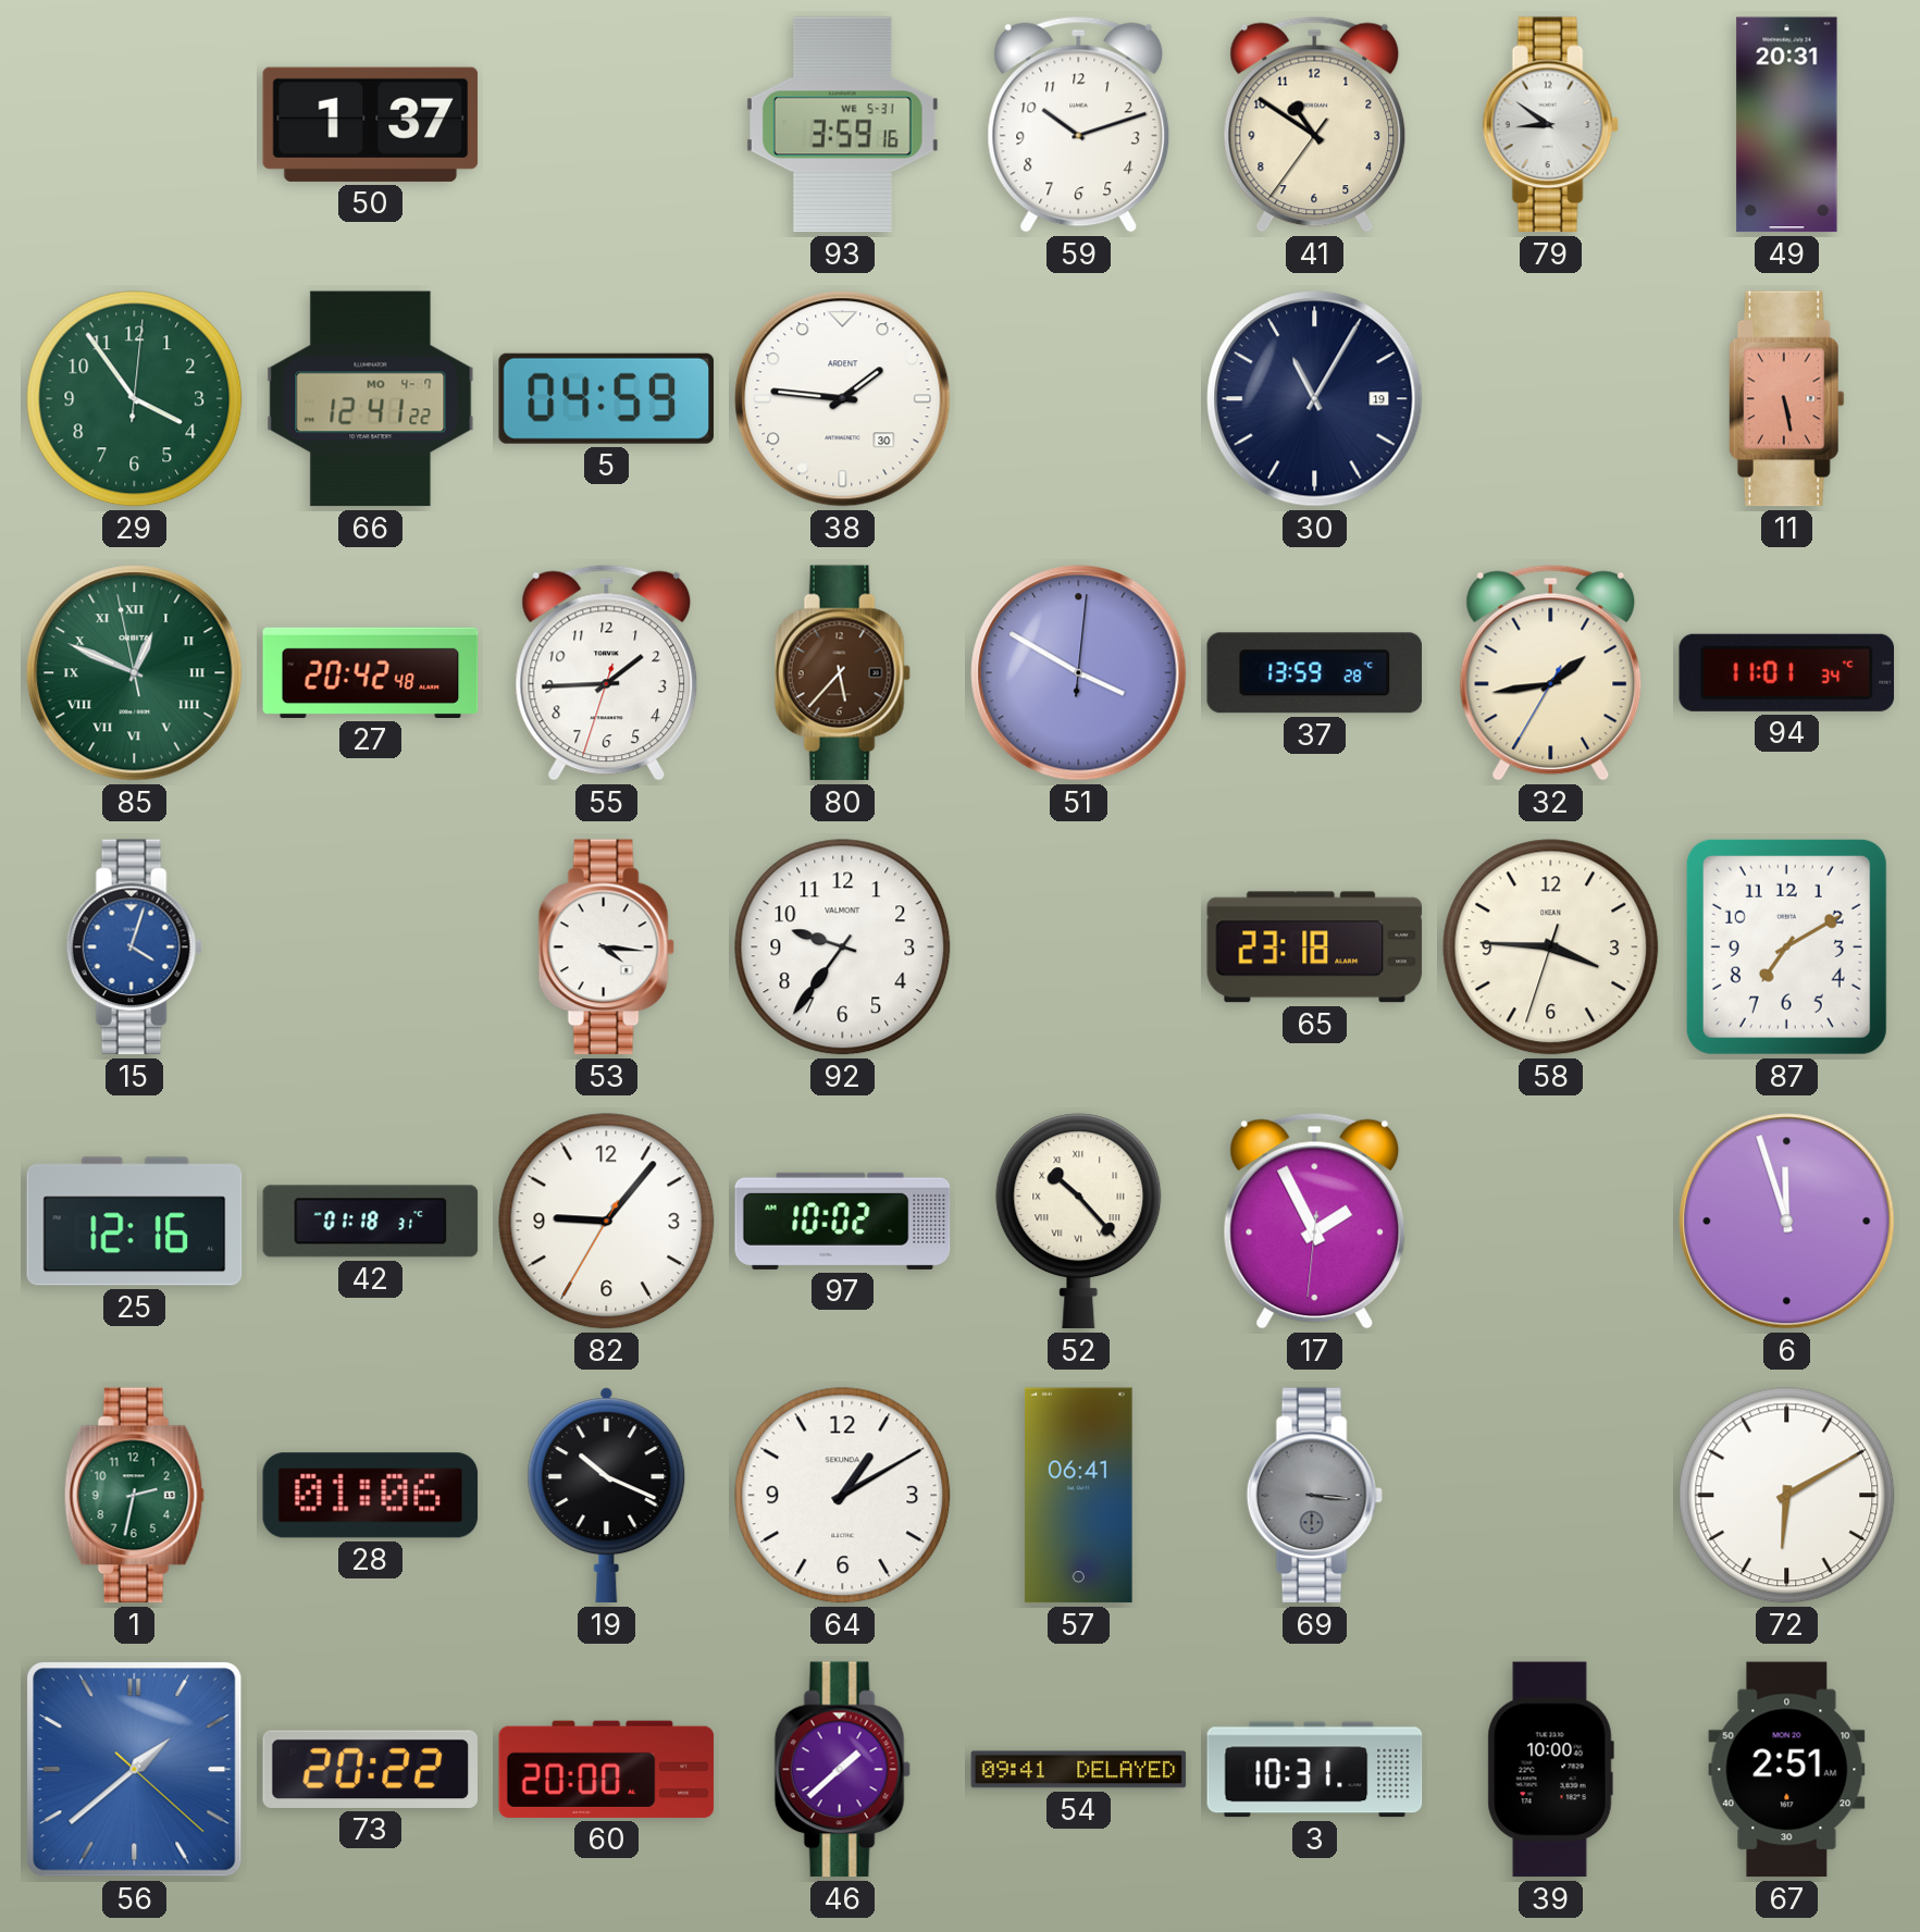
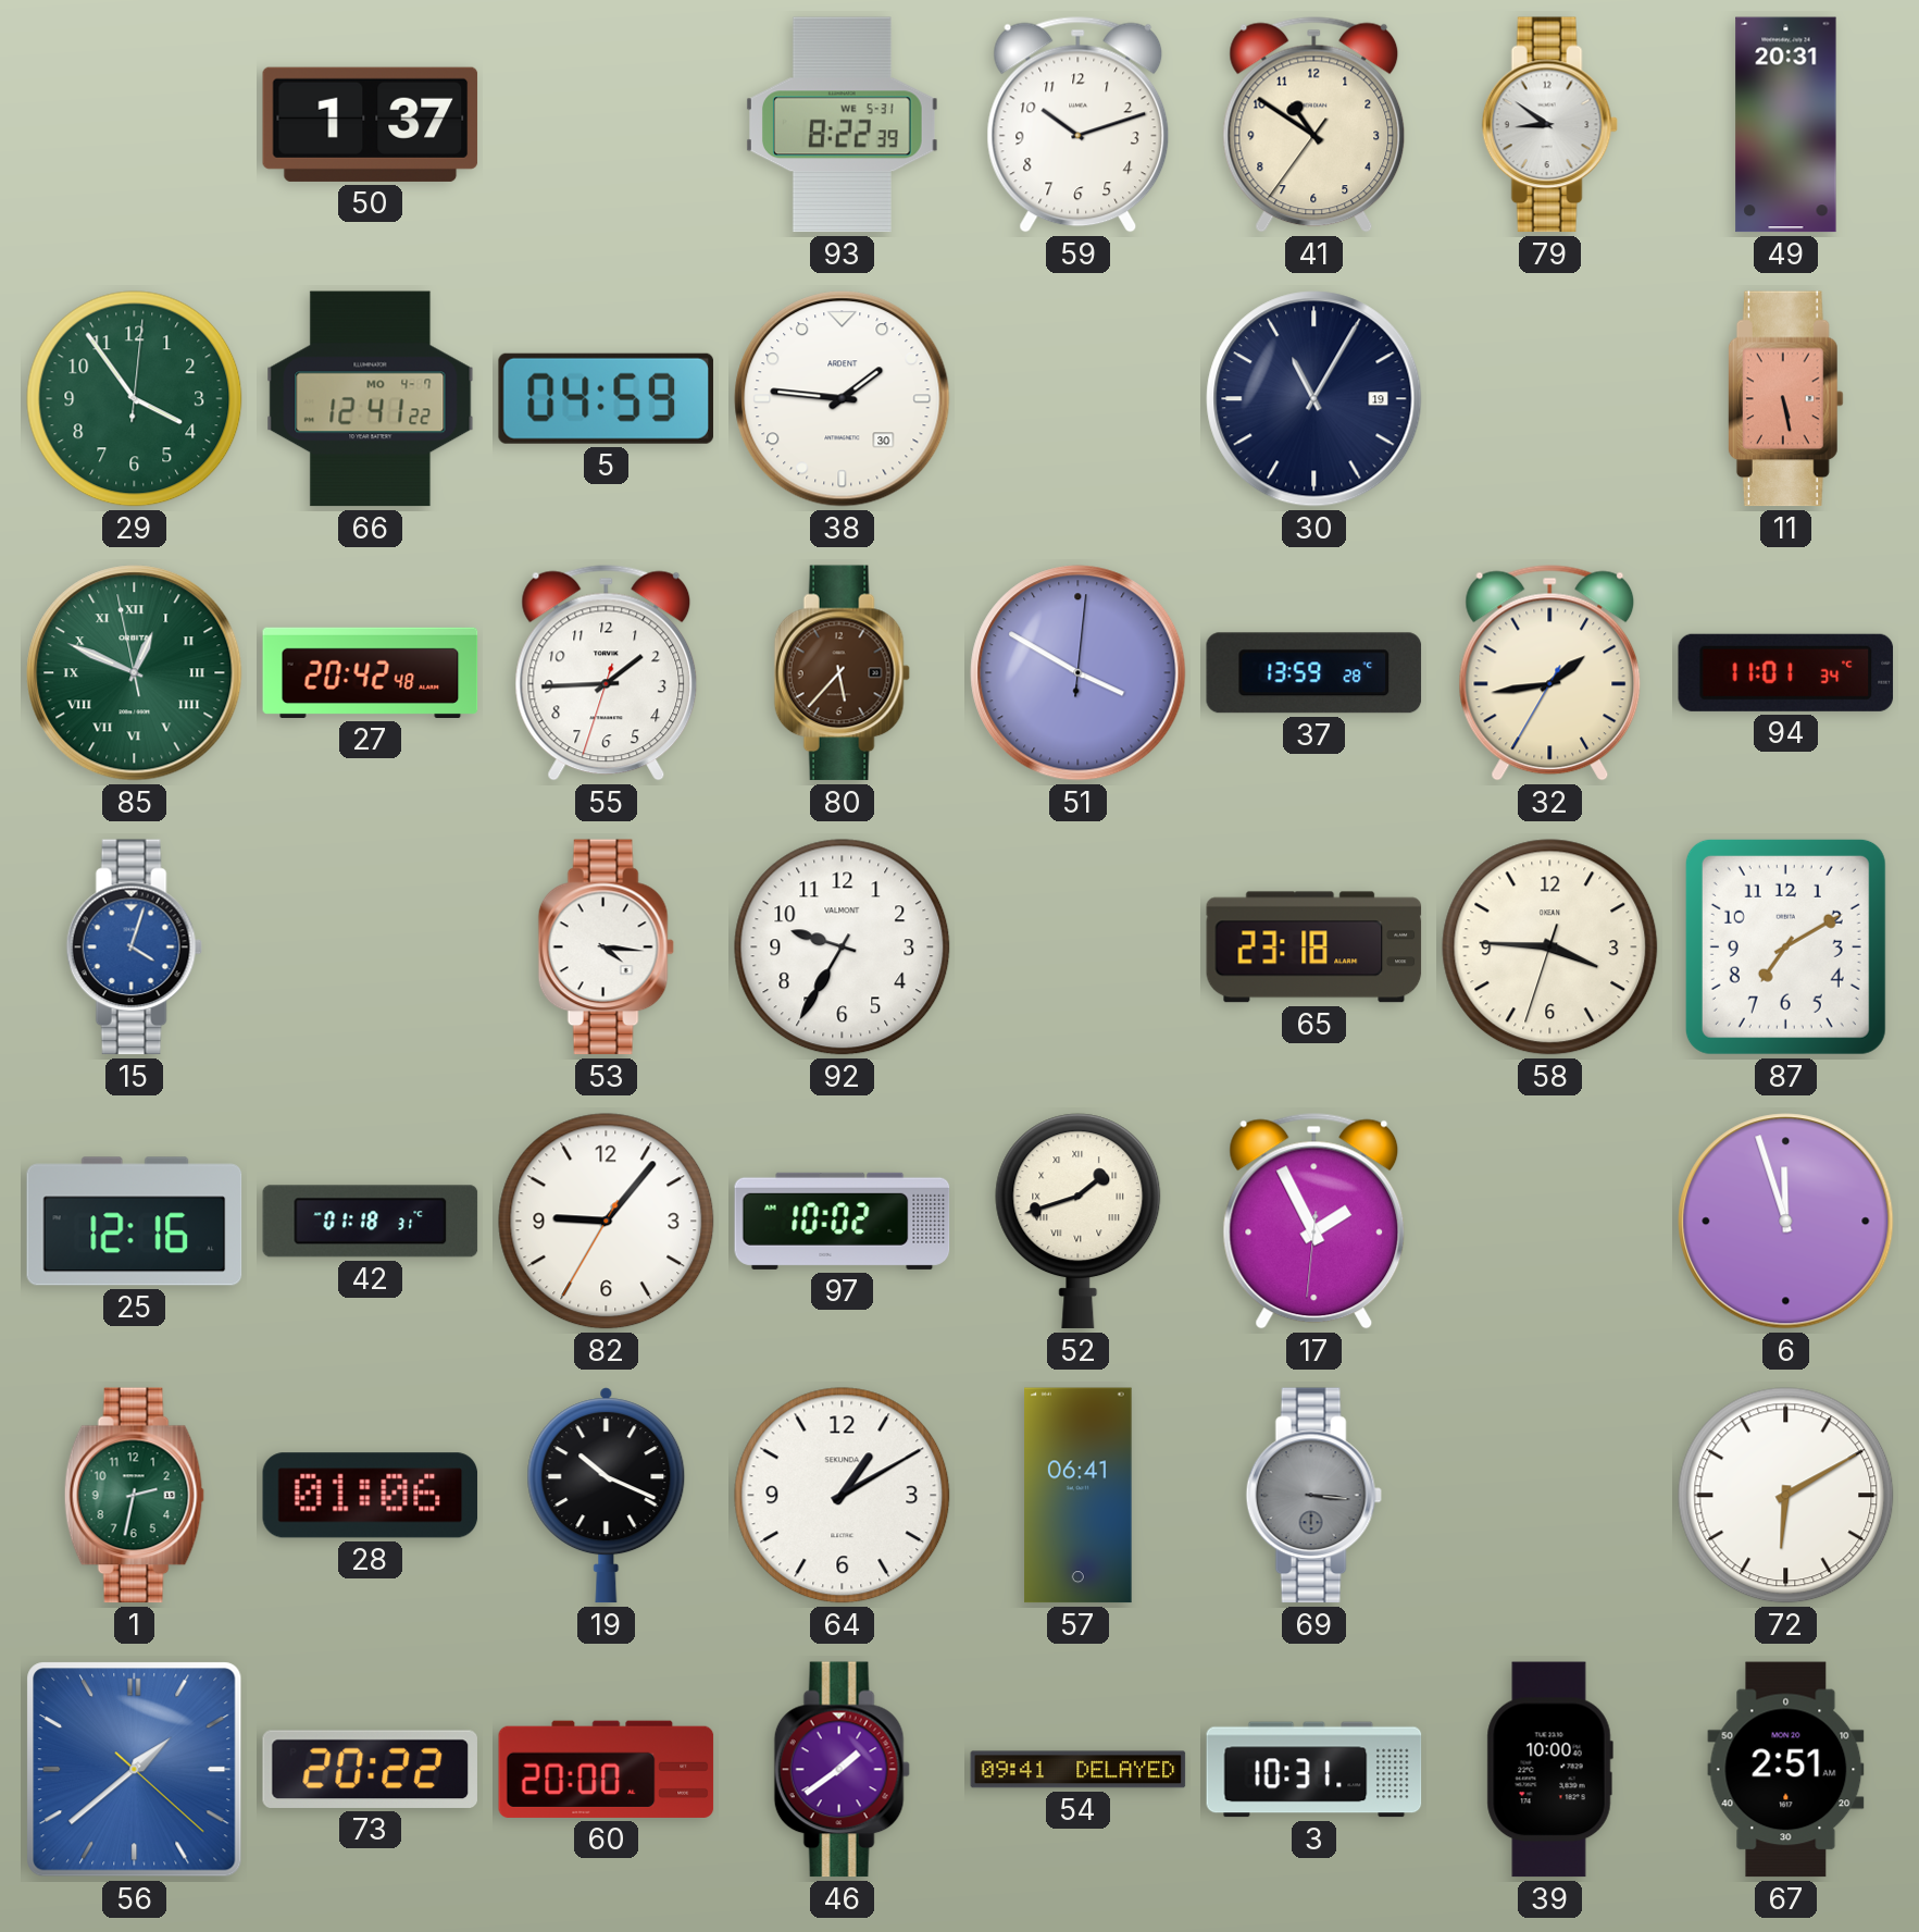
93: 3:59 -> 8:22
92: 9:36 -> 9:35
52: 10:23 -> 1:42
46: 1:38 -> 1:39
